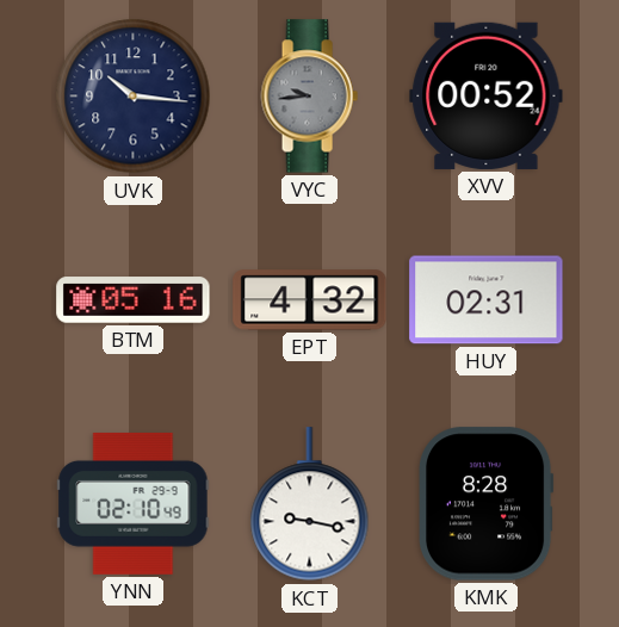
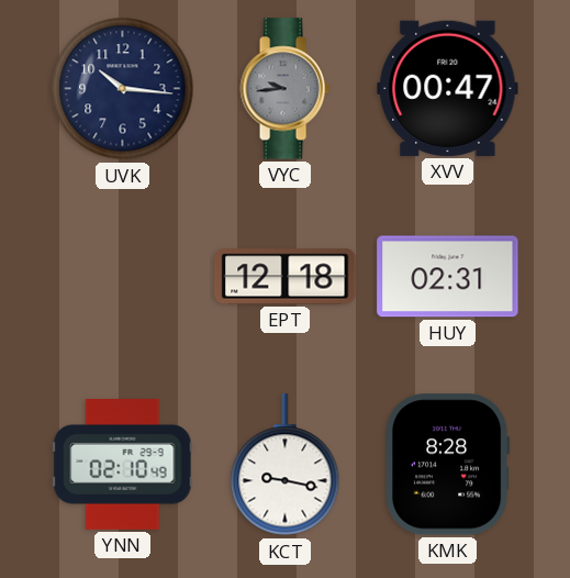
XVV: 00:52 -> 00:47
BTM: 05:16 -> none
EPT: 4:32 -> 12:18
